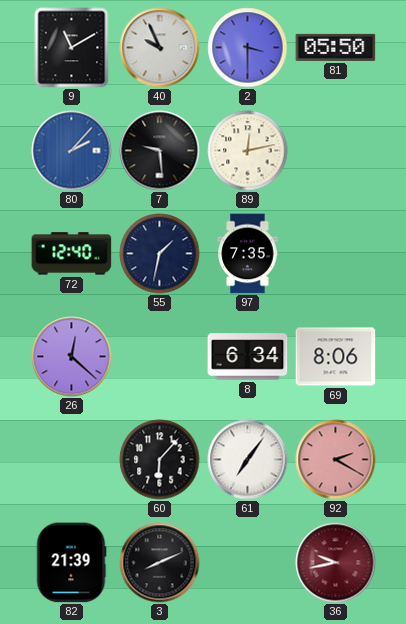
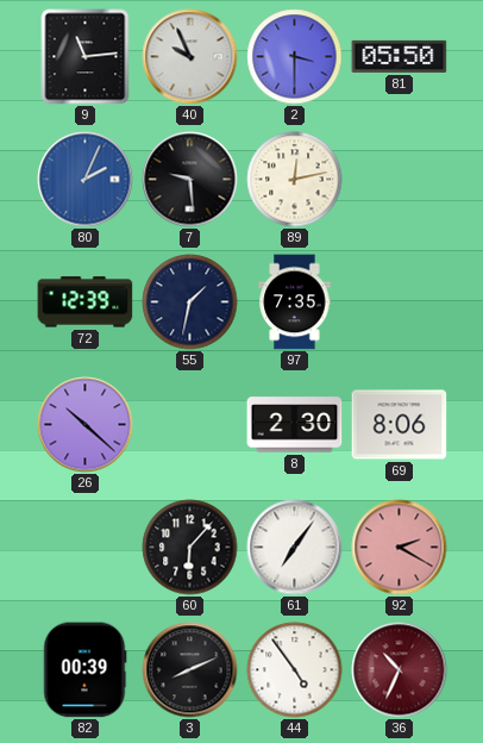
9: 11:10 -> 11:14
80: 2:07 -> 2:04
72: 12:40 -> 12:39
26: 12:22 -> 10:22
8: 6:34 -> 2:30
82: 21:39 -> 00:39
44: none -> 4:54
36: 9:43 -> 10:34
